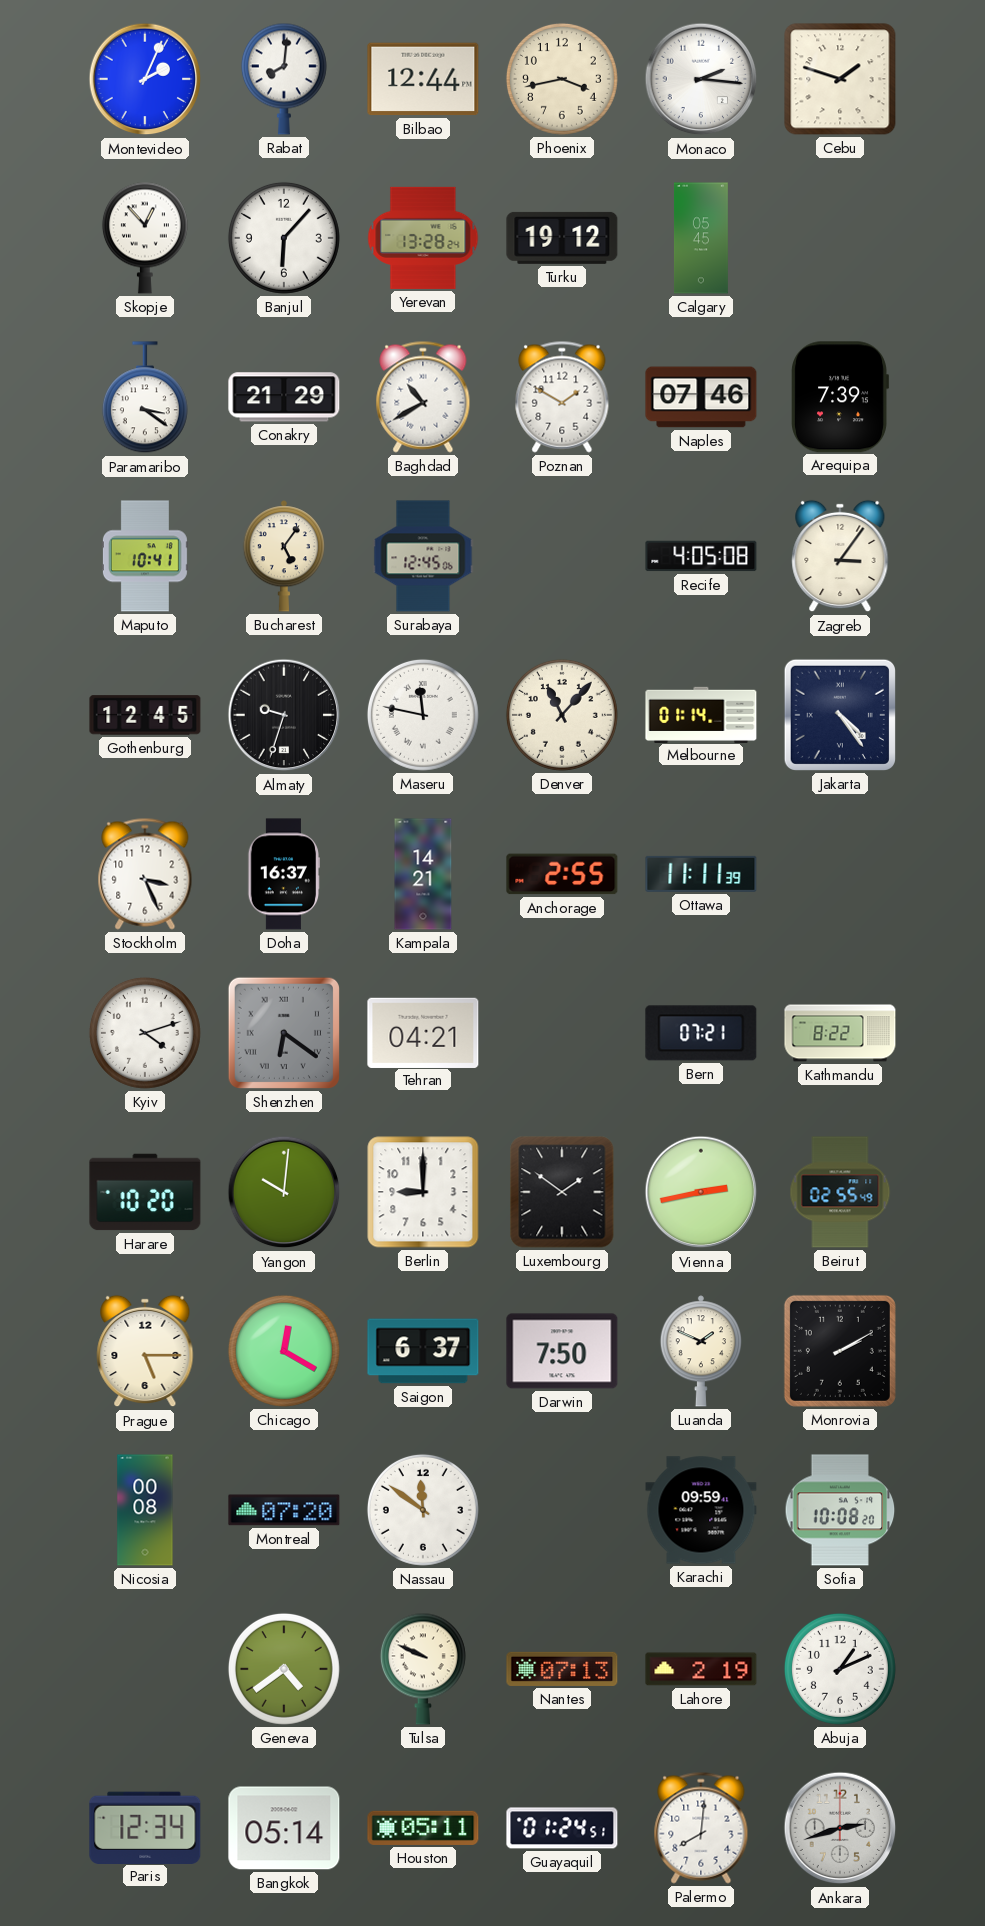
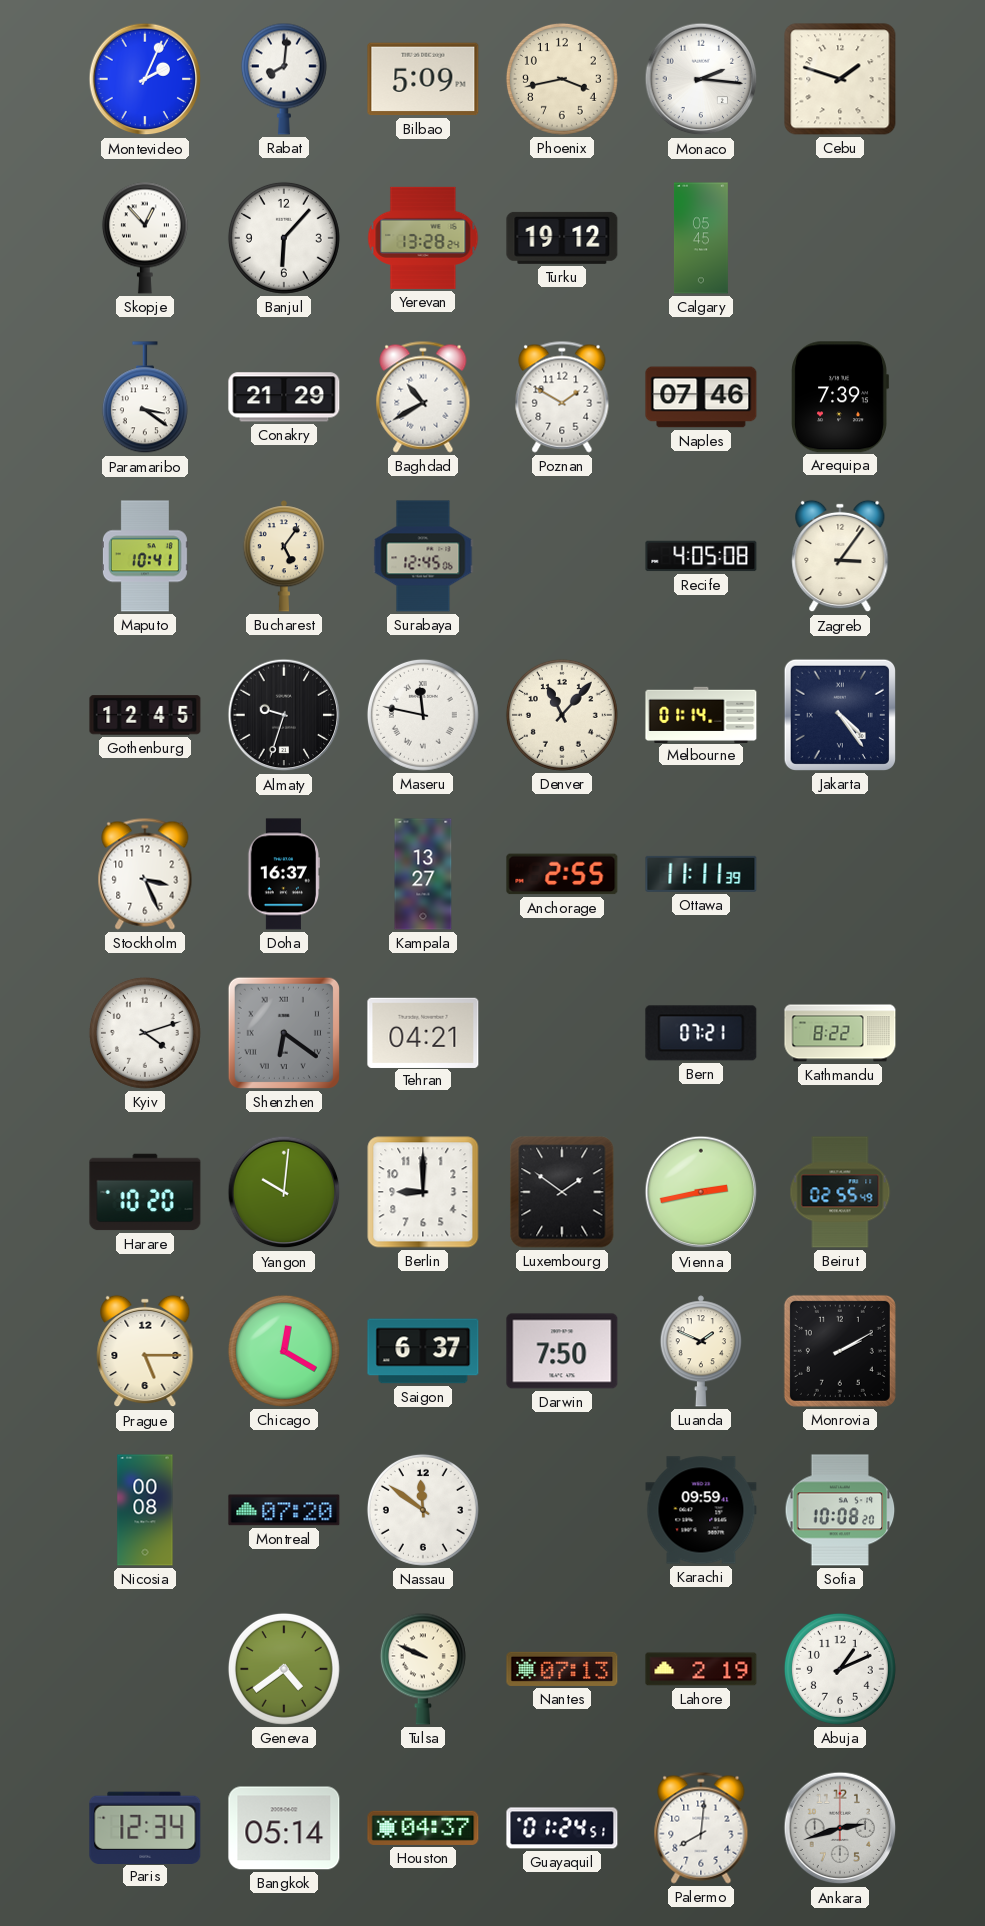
Bilbao: 12:44 -> 5:09
Kampala: 14:21 -> 13:27
Houston: 05:11 -> 04:37
